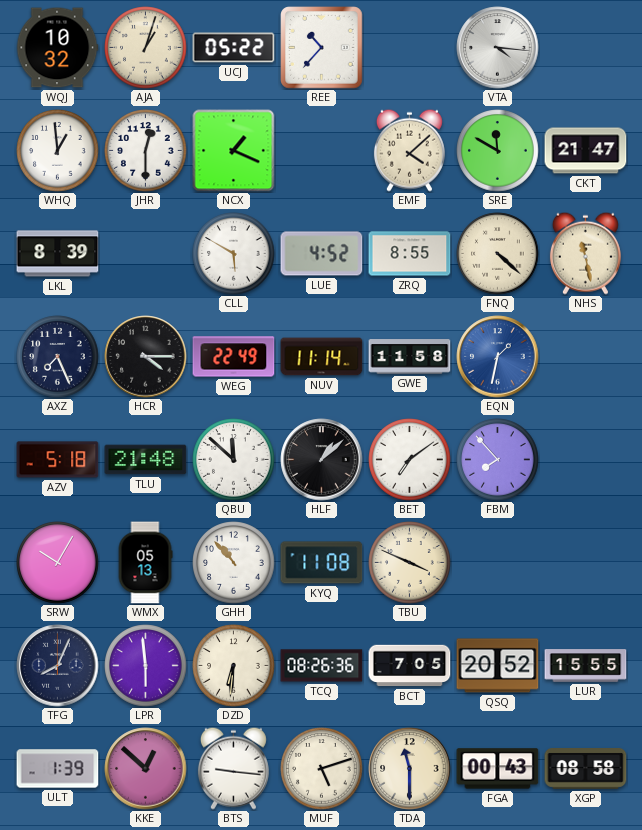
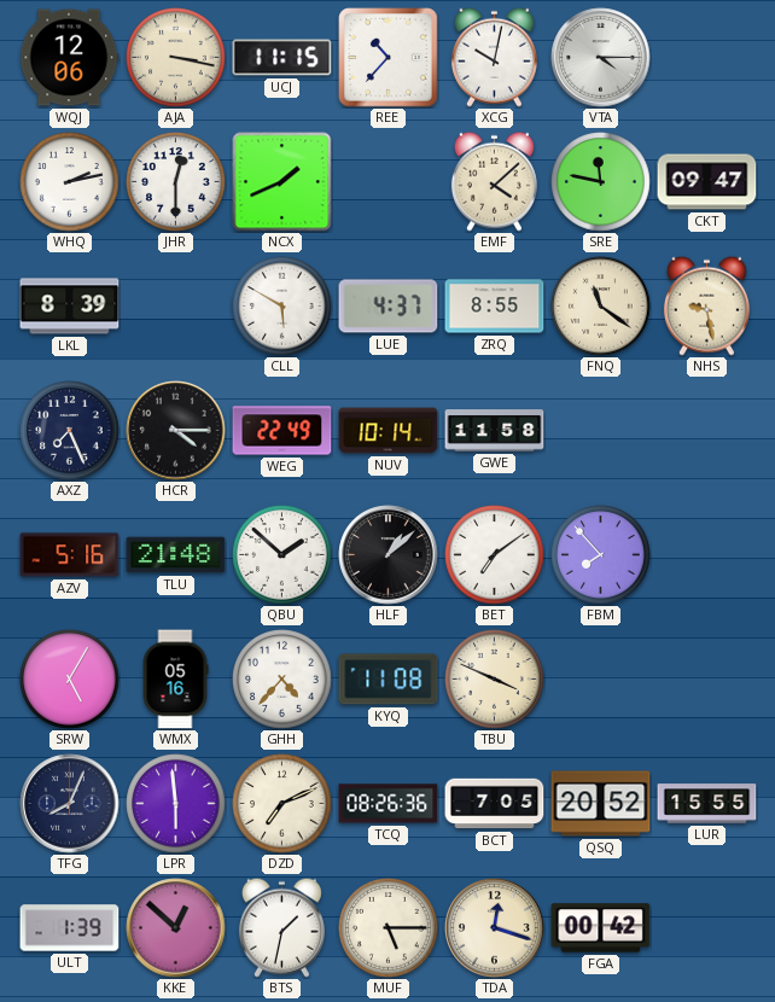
WQJ: 10:32 -> 12:06
AJA: 1:03 -> 3:17
UCJ: 05:22 -> 11:15
XCG: none -> 10:02
VTA: 4:16 -> 4:15
WHQ: 12:59 -> 2:13
NCX: 1:19 -> 1:41
SRE: 11:50 -> 11:47
CKT: 21:47 -> 09:47
LUE: 4:52 -> 4:37
FNQ: 4:22 -> 11:21
NHS: 11:28 -> 9:28
NUV: 11:14 -> 10:14
EQN: 1:32 -> none
AZV: 5:18 -> 5:16
QBU: 11:52 -> 1:52
SRW: 10:05 -> 5:05
WMX: 05:13 -> 05:16
GHH: 10:53 -> 4:37
DZD: 6:31 -> 7:11
BTS: 9:16 -> 1:32
MUF: 5:12 -> 5:15
TDA: 11:30 -> 12:18
FGA: 00:43 -> 00:42
XGP: 08:58 -> none
